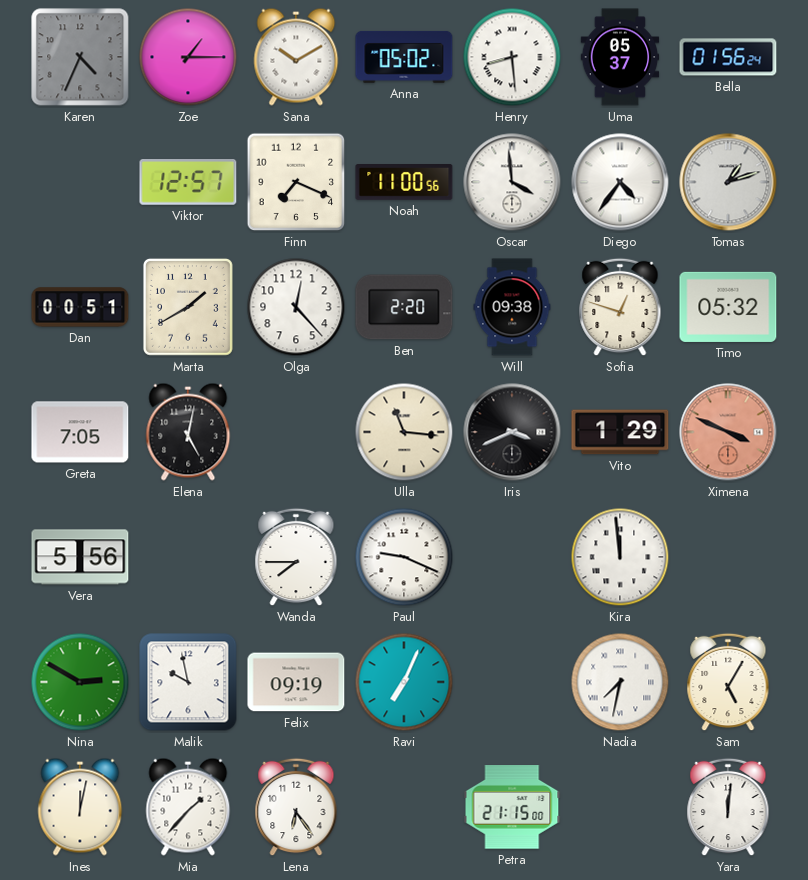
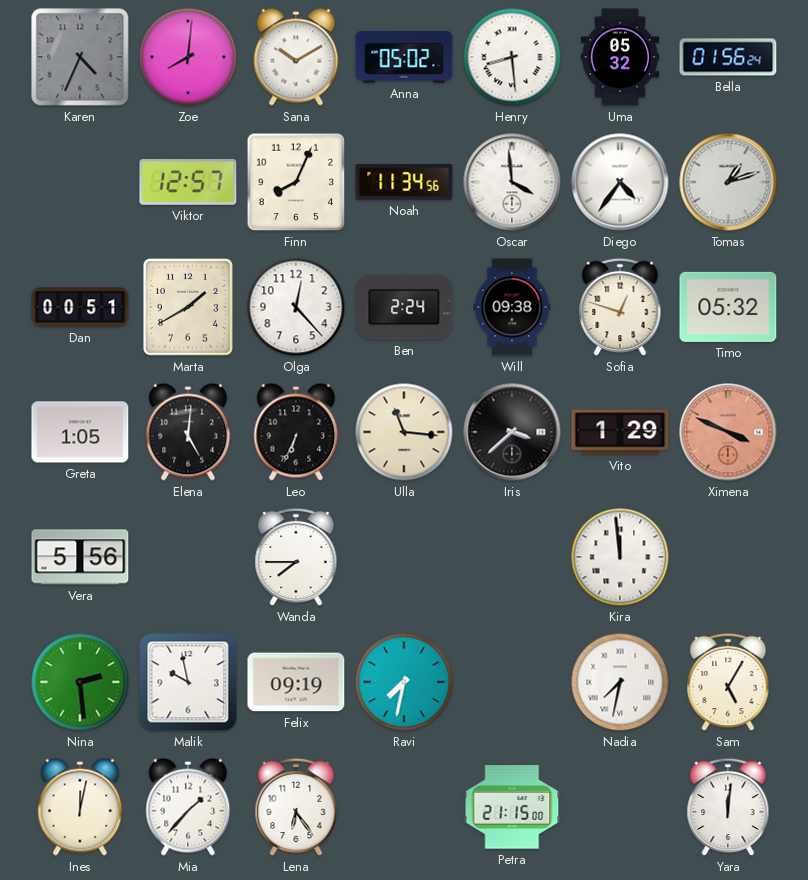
Zoe: 1:15 -> 8:01
Uma: 05:37 -> 05:32
Finn: 7:19 -> 8:04
Noah: 11:00 -> 11:34
Ben: 2:20 -> 2:24
Greta: 7:05 -> 1:05
Elena: 5:02 -> 5:01
Leo: none -> 6:34
Iris: 3:41 -> 3:38
Paul: 9:19 -> none
Nina: 2:50 -> 2:29
Ravi: 7:04 -> 7:32
